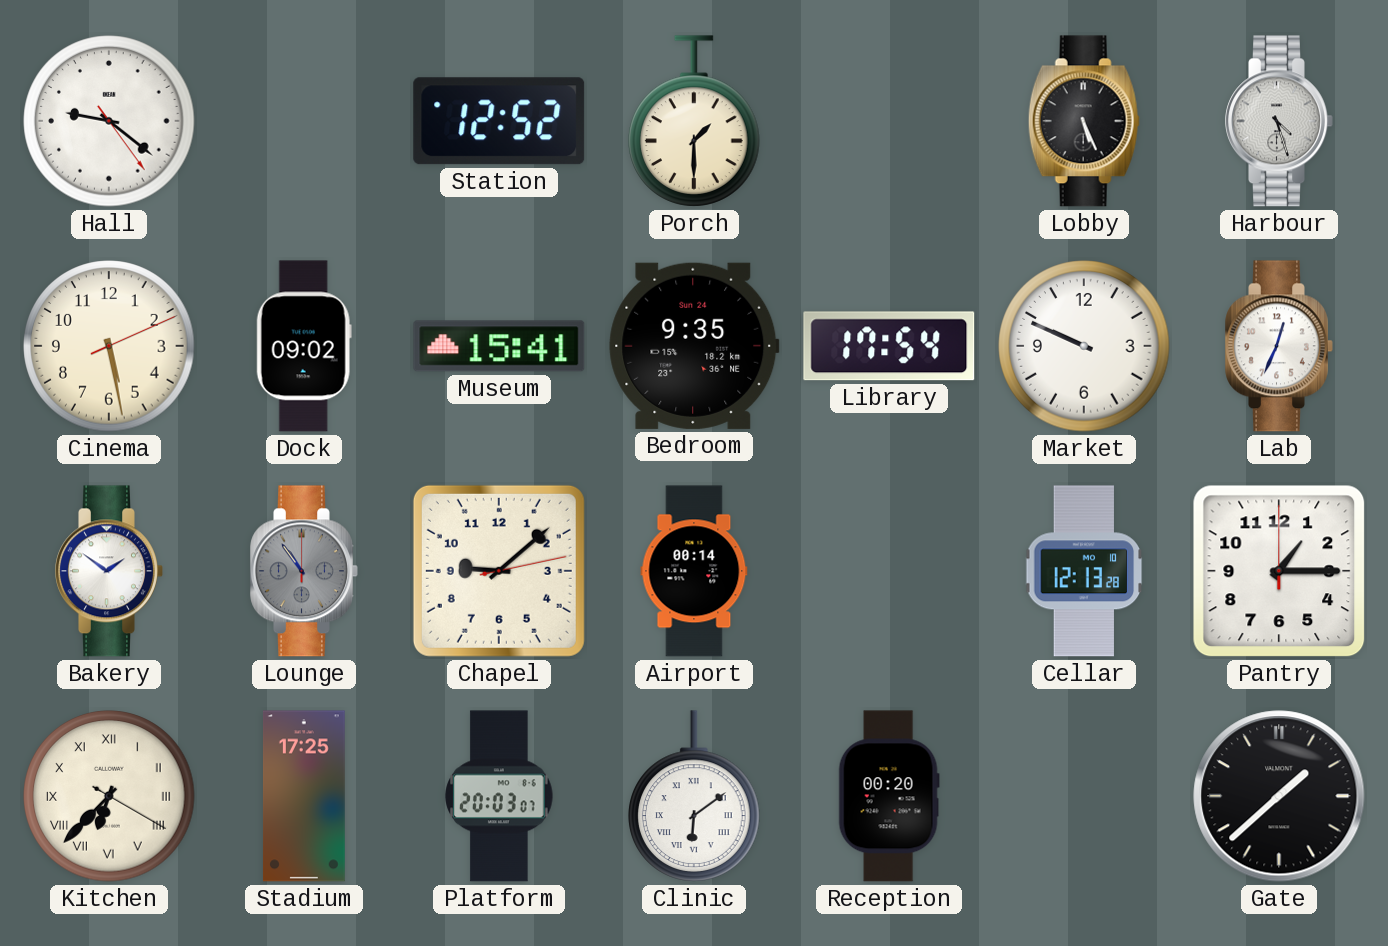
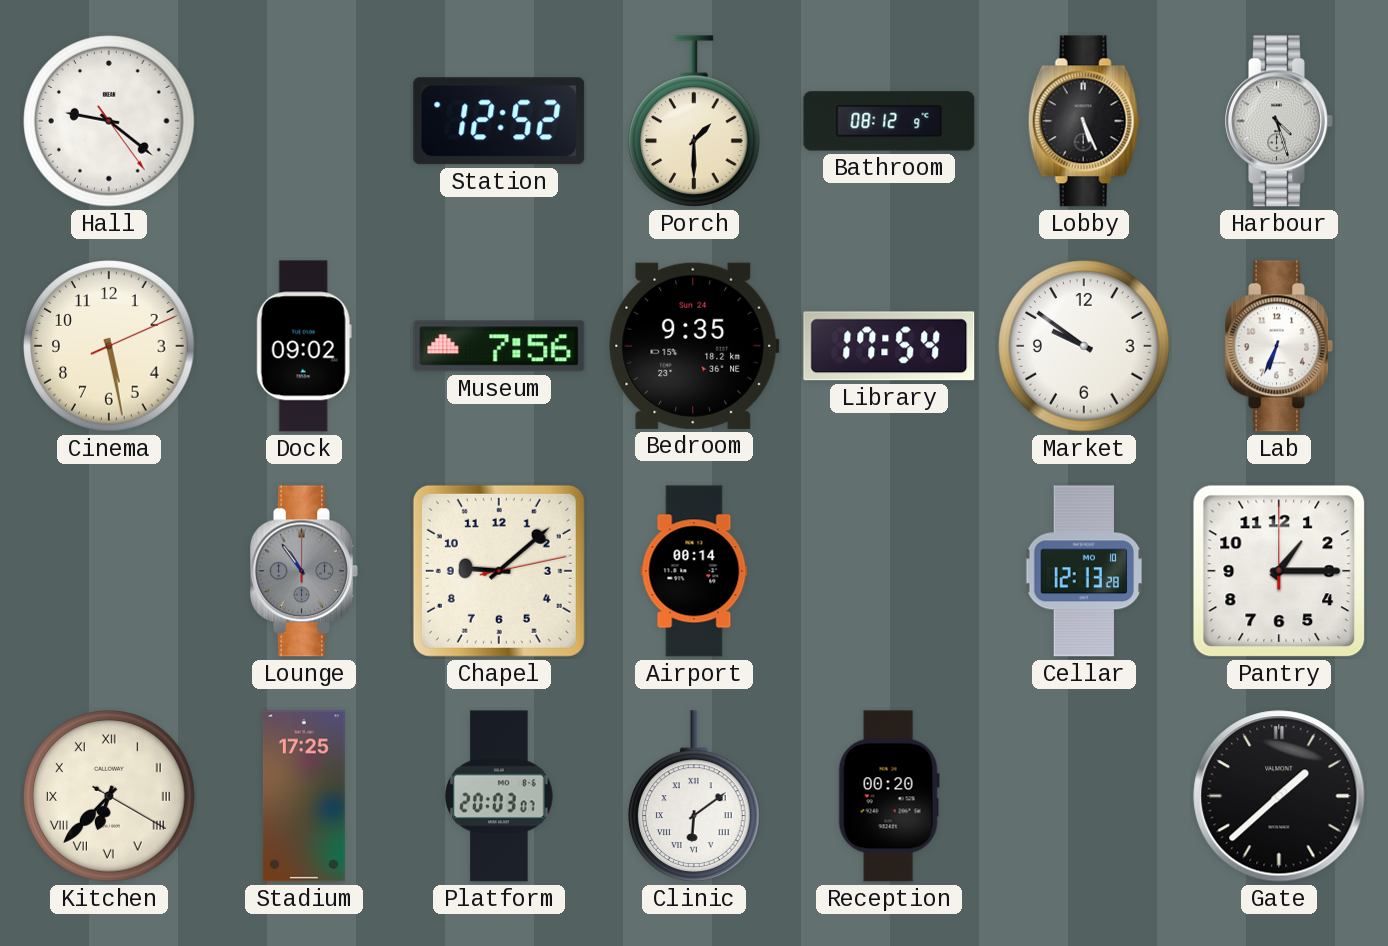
Bathroom: none -> 08:12
Museum: 15:41 -> 7:56
Market: 9:49 -> 9:51
Lab: 12:34 -> 6:34
Bakery: 1:51 -> none
